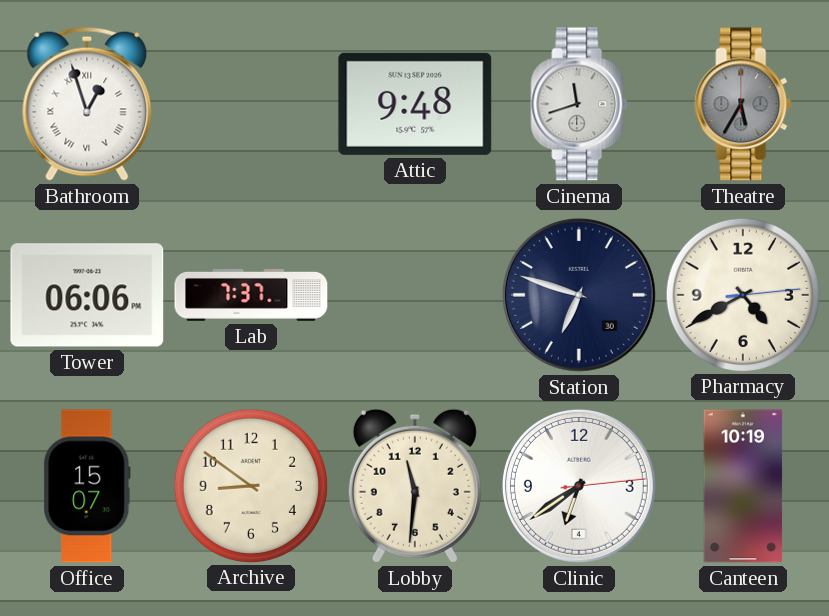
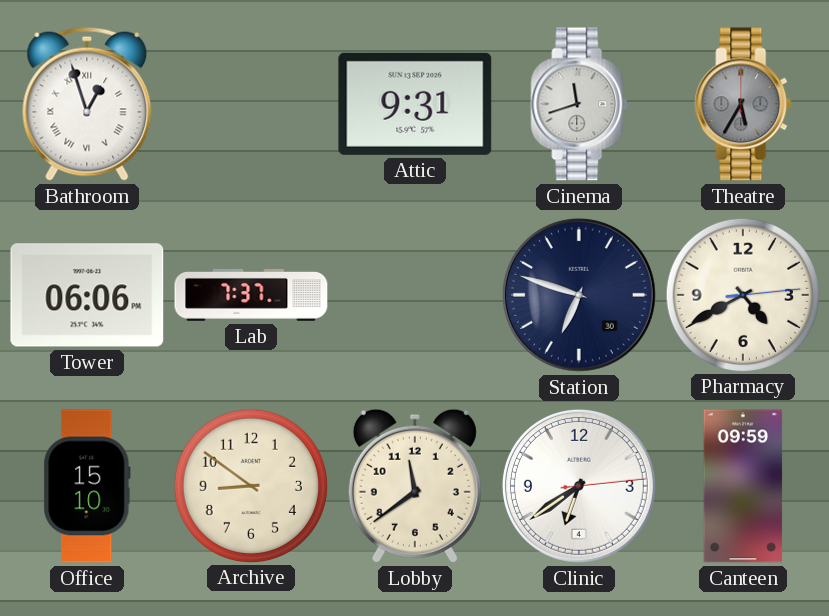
Attic: 9:48 -> 9:31
Office: 15:07 -> 15:10
Lobby: 11:31 -> 11:39
Canteen: 10:19 -> 09:59
